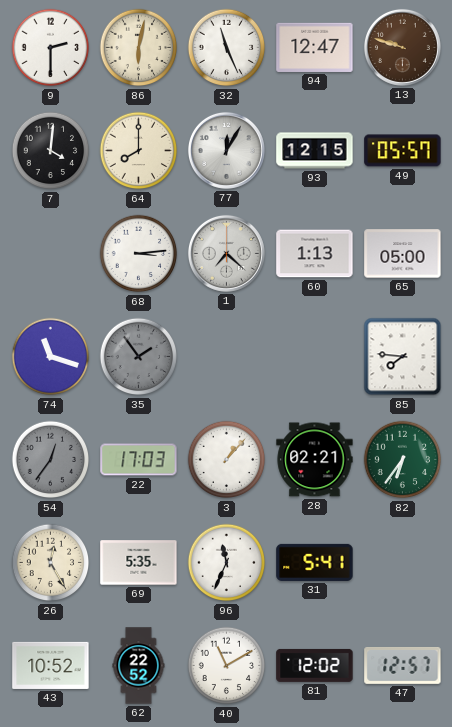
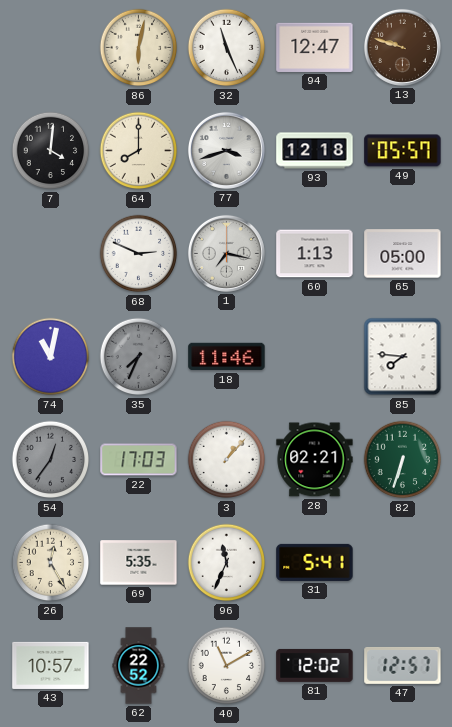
9: 2:30 -> none
77: 12:05 -> 3:42
93: 12:15 -> 12:18
68: 3:14 -> 2:49
1: 7:22 -> 7:17
74: 11:18 -> 11:02
35: 1:54 -> 7:34
18: none -> 11:46
82: 6:36 -> 6:33
43: 10:52 -> 10:57
